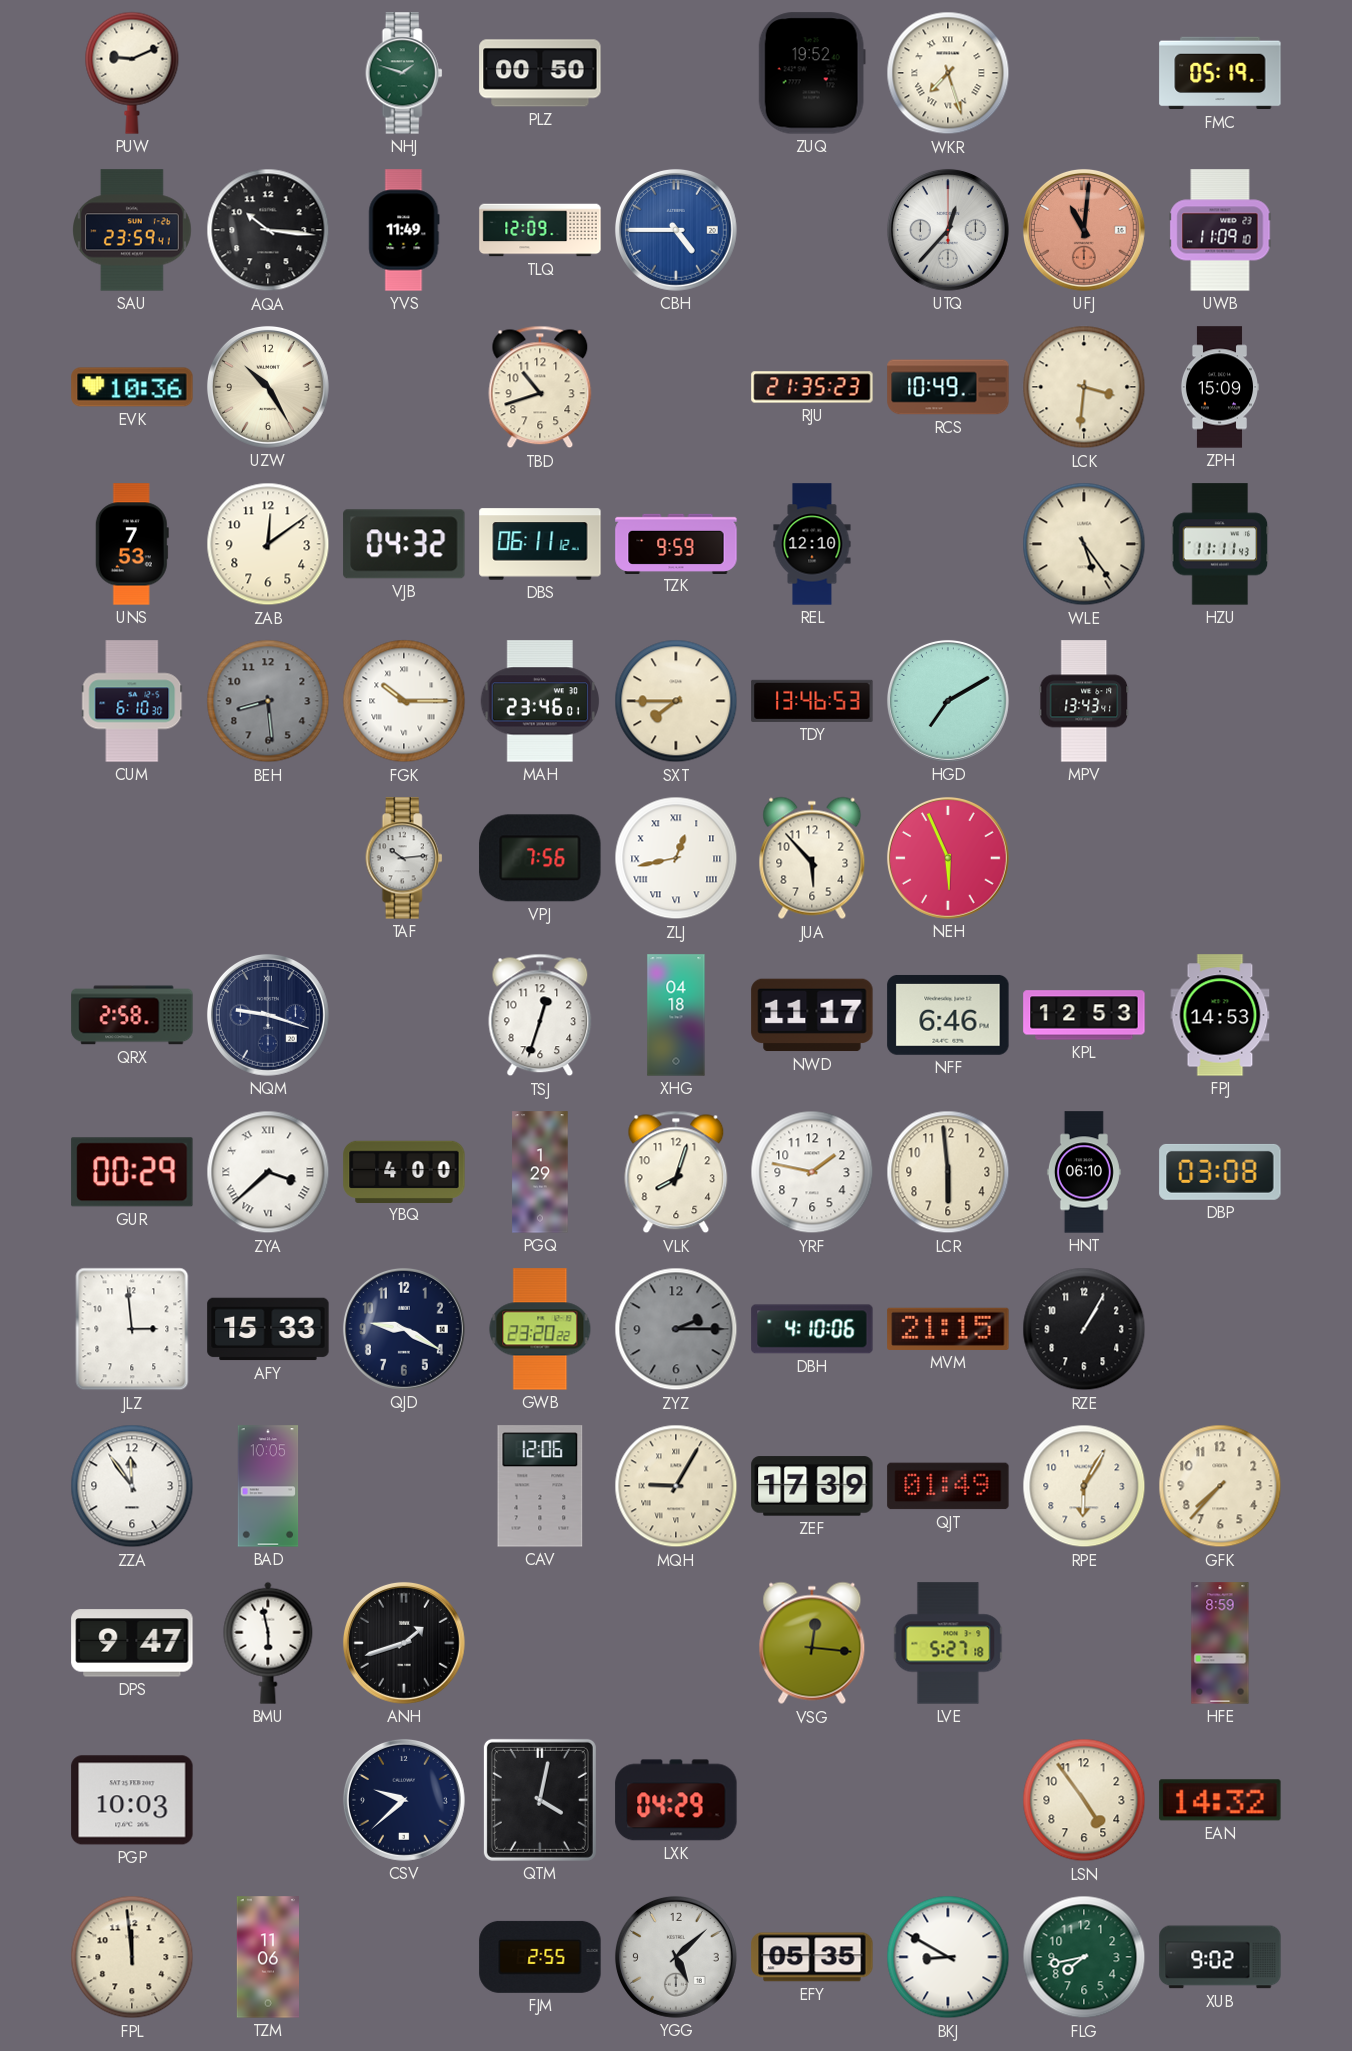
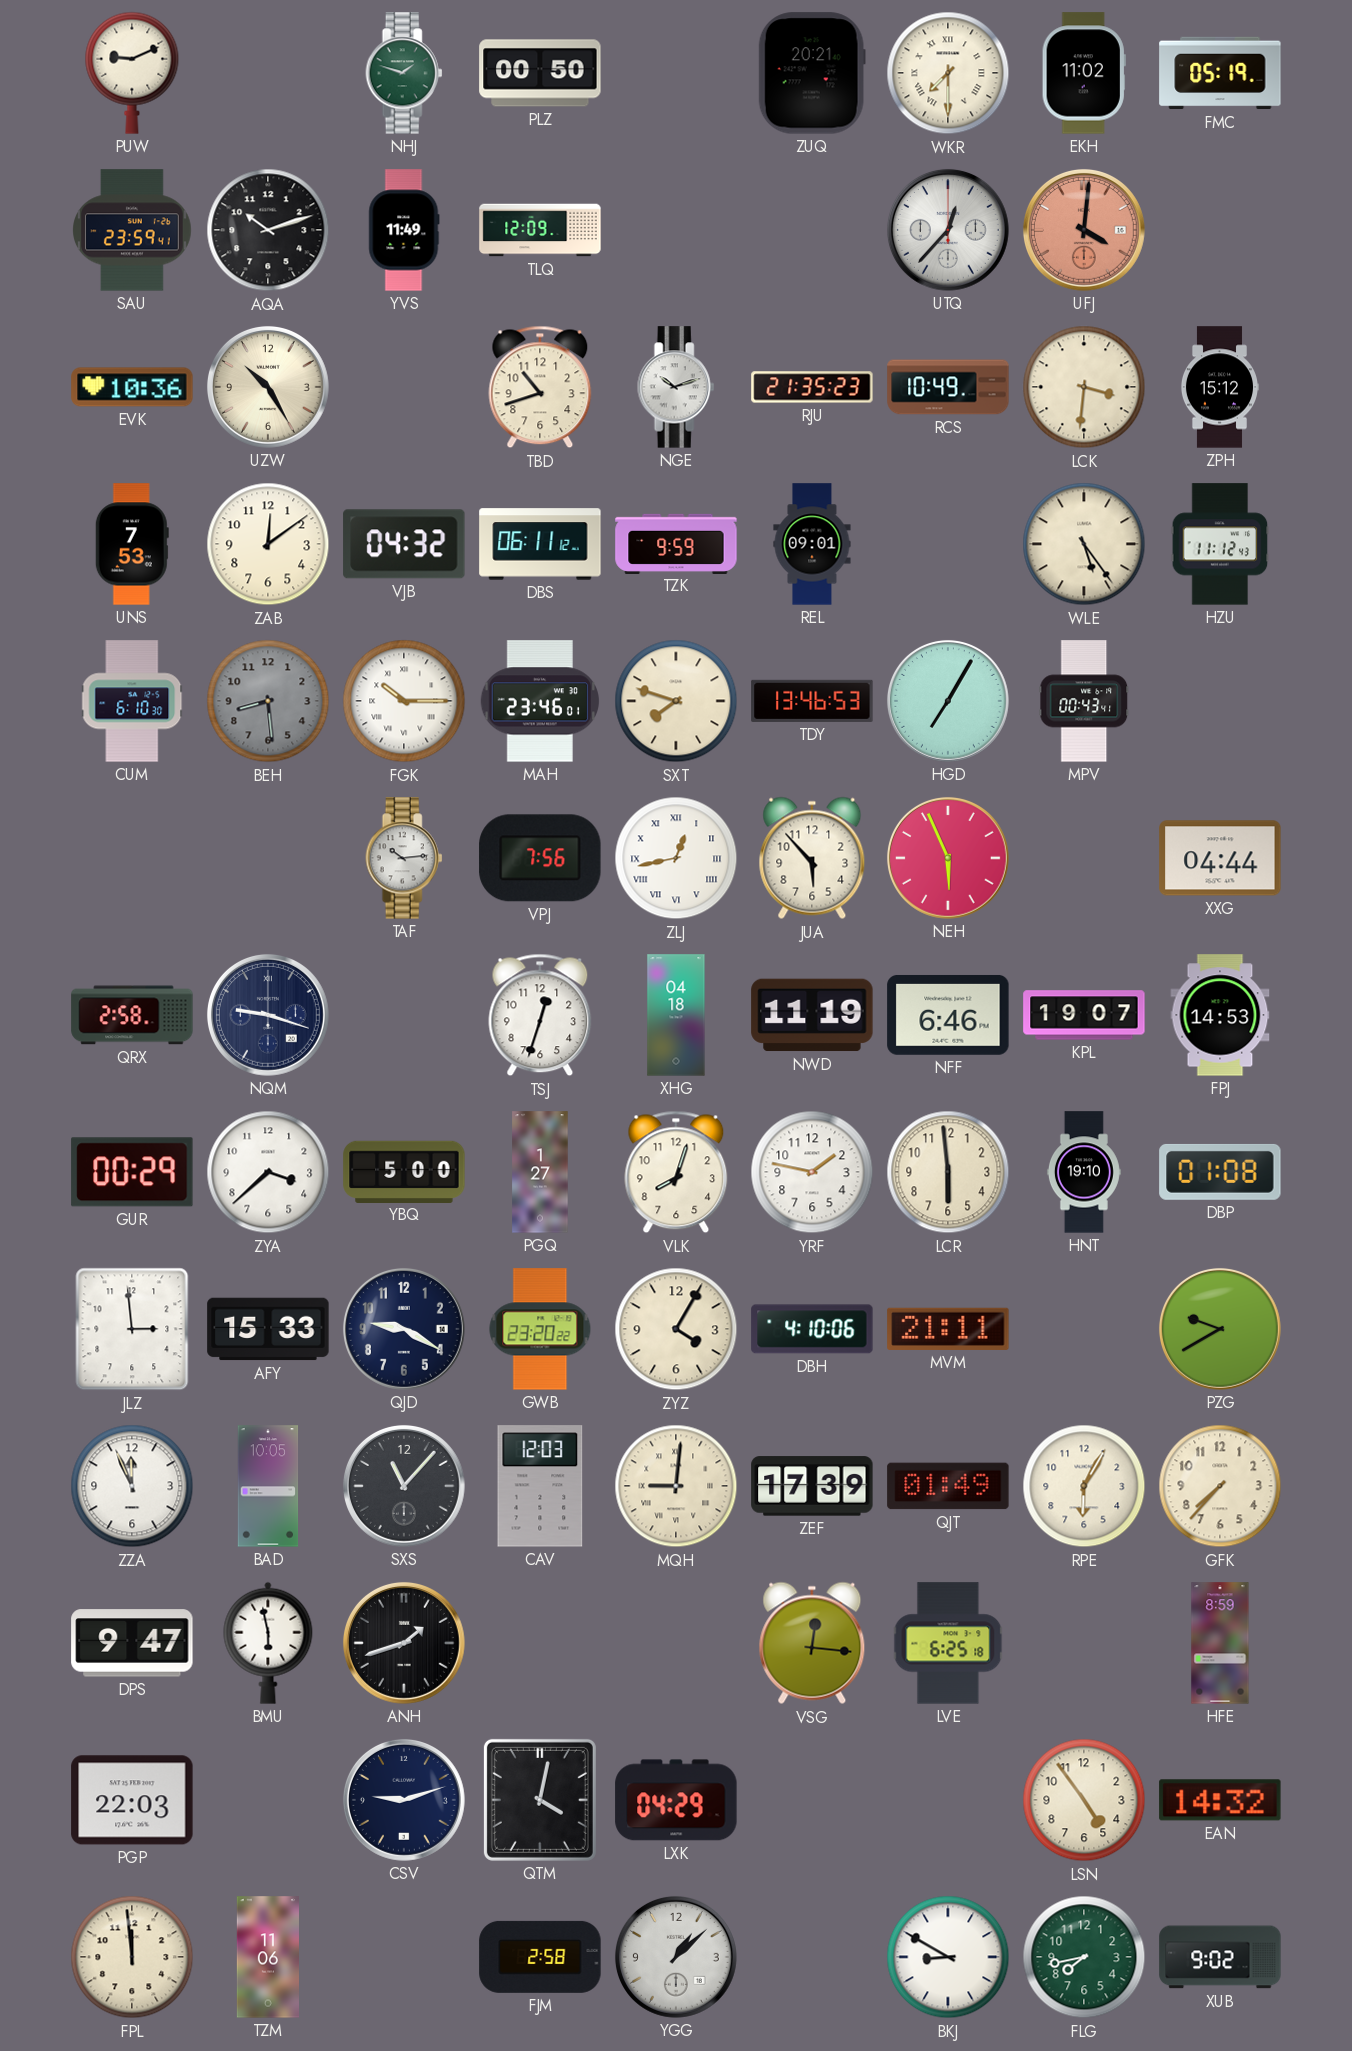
ZUQ: 19:52 -> 20:21
WKR: 7:27 -> 7:30
EKH: none -> 11:02
AQA: 10:16 -> 10:12
CBH: 4:45 -> none
UFJ: 11:01 -> 4:01
UWB: 11:09 -> none
NGE: none -> 10:12
ZPH: 15:09 -> 15:12
REL: 12:10 -> 09:01
HZU: 11:11 -> 11:12
SXT: 7:45 -> 7:48
HGD: 7:10 -> 7:05
MPV: 13:43 -> 00:43
XXG: none -> 04:44
NWD: 11:17 -> 11:19
KPL: 12:53 -> 19:07
ZYA numerals: Roman -> Arabic
YBQ: 4:00 -> 5:00
PGQ: 1:29 -> 1:27
HNT: 06:10 -> 19:10
DBP: 03:08 -> 01:08
ZYZ: 2:15 -> 4:05
ZYZ dial: grey -> cream
MVM: 21:15 -> 21:11
RZE: 1:05 -> none
PZG: none -> 9:40
ZZA: 11:54 -> 11:56
SXS: none -> 11:07
CAV: 12:06 -> 12:03
MQH: 9:05 -> 9:01
LVE: 5:27 -> 6:25
PGP: 10:03 -> 22:03
CSV: 9:38 -> 9:12
FJM: 2:55 -> 2:58
YGG: 5:08 -> 1:08
EFY: 05:35 -> none
